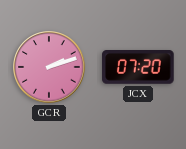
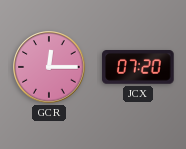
GCR: 2:12 -> 12:15
